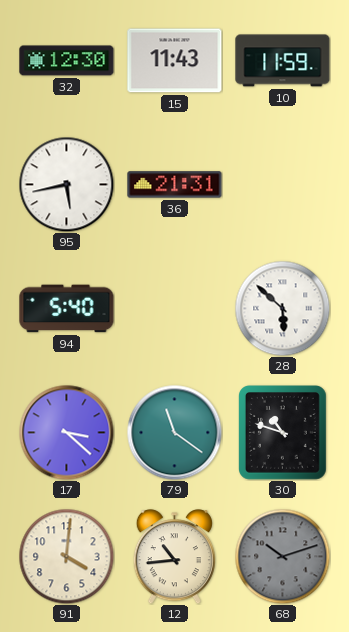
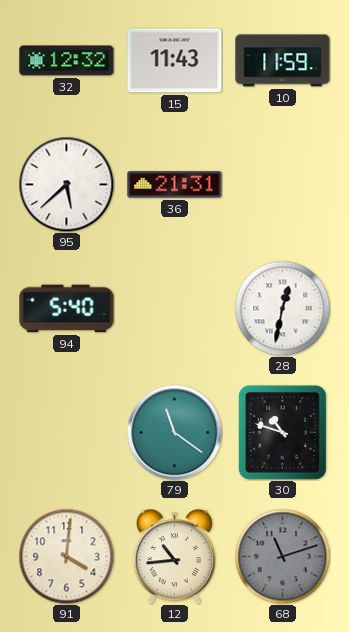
32: 12:30 -> 12:32
95: 5:43 -> 5:38
28: 5:52 -> 12:32
17: 3:22 -> none
68: 10:12 -> 11:12
